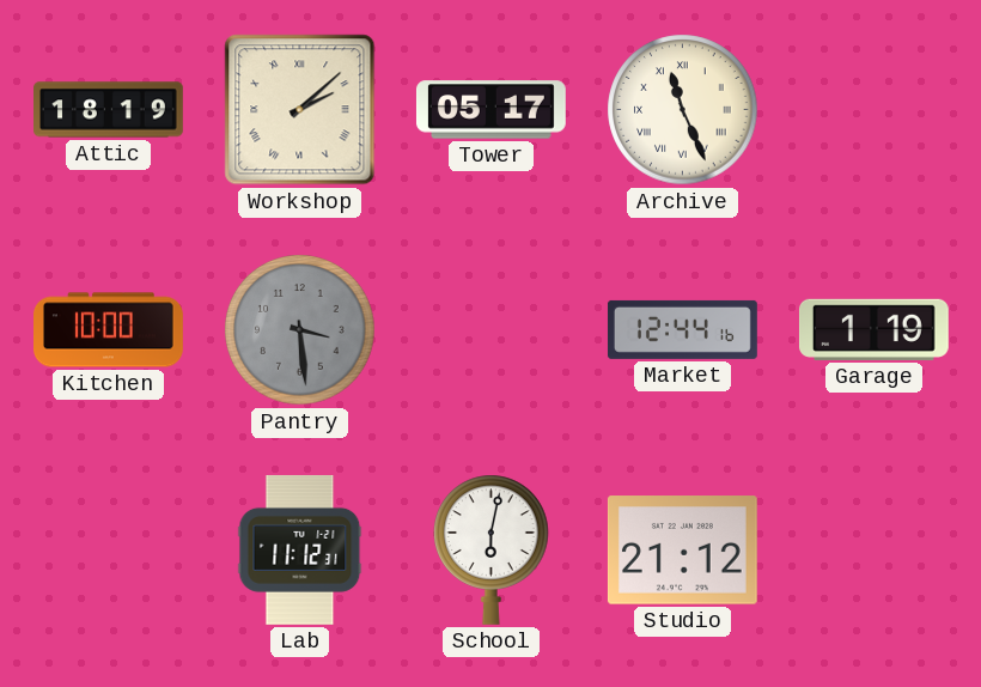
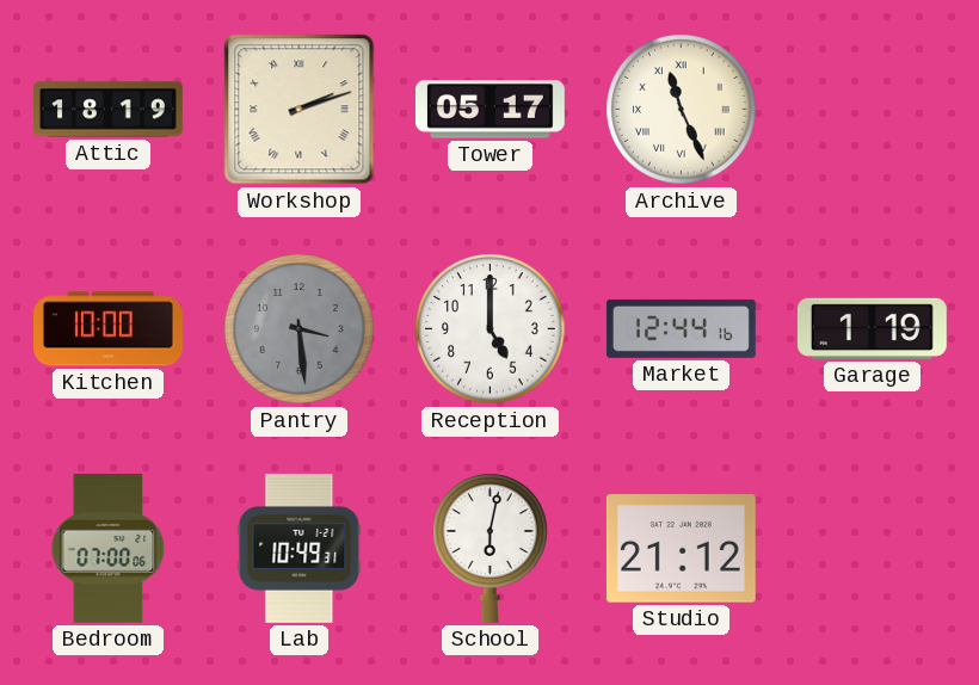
Workshop: 2:08 -> 2:12
Reception: none -> 5:00
Bedroom: none -> 07:00
Lab: 11:12 -> 10:49
